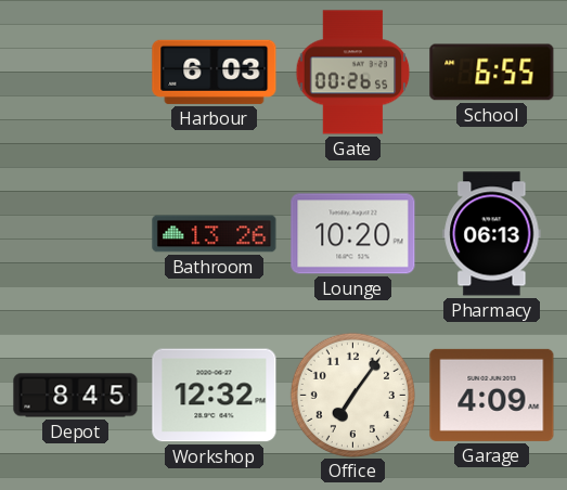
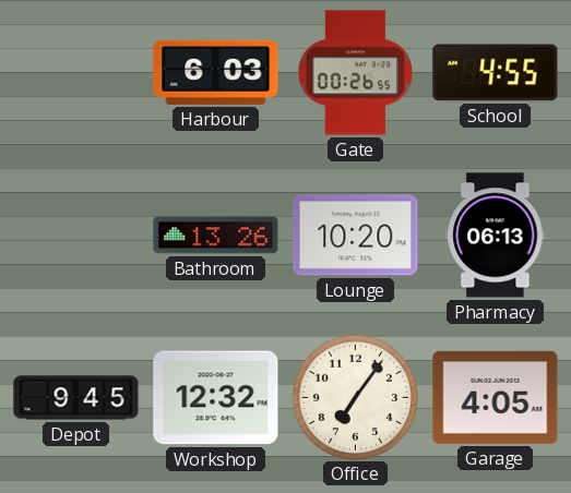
School: 6:55 -> 4:55
Depot: 8:45 -> 9:45
Garage: 4:09 -> 4:05
